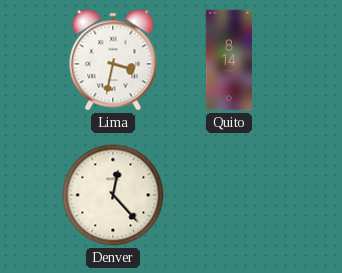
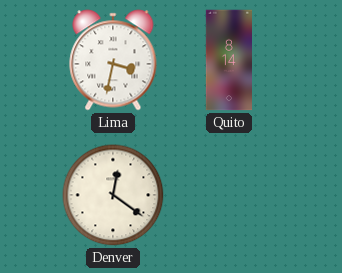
Denver: 12:23 -> 12:21
